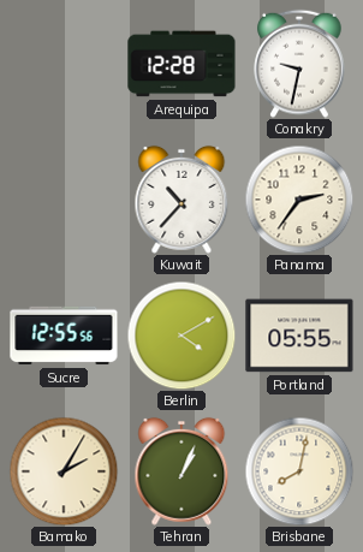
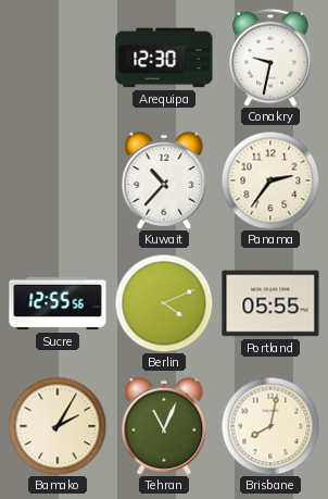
Arequipa: 12:28 -> 12:30
Berlin: 4:10 -> 4:11
Tehran: 1:04 -> 11:04
